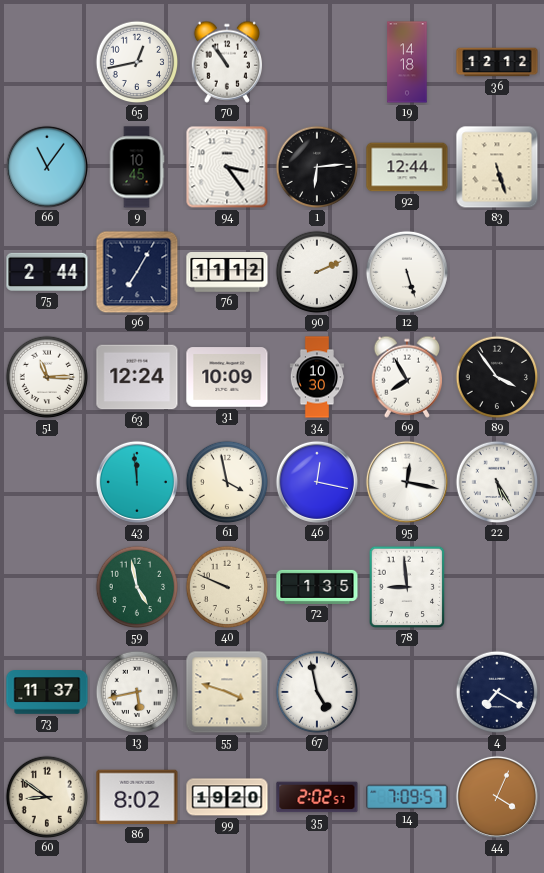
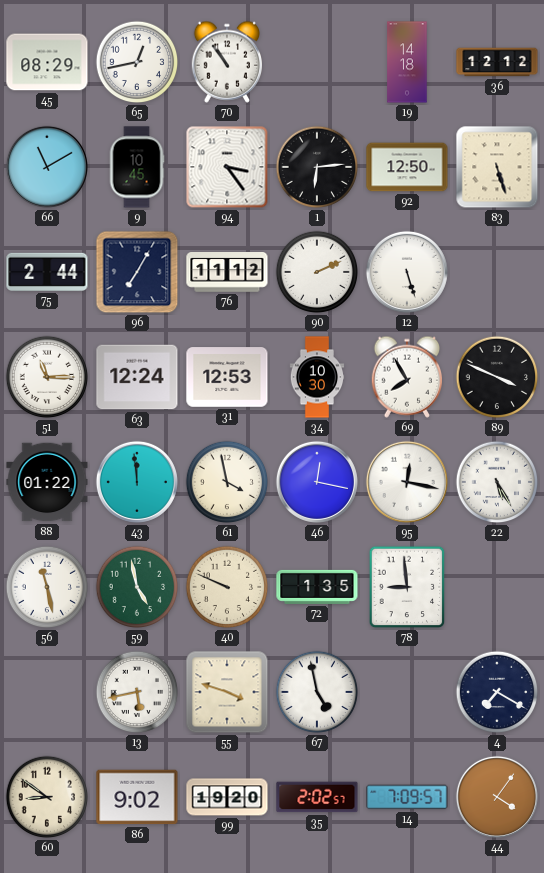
45: none -> 08:29
66: 11:06 -> 11:10
92: 12:44 -> 12:50
31: 10:09 -> 12:53
89: 3:54 -> 3:49
88: none -> 01:22
56: none -> 11:28
73: 11:37 -> none
86: 8:02 -> 9:02
44: 4:04 -> 4:06
